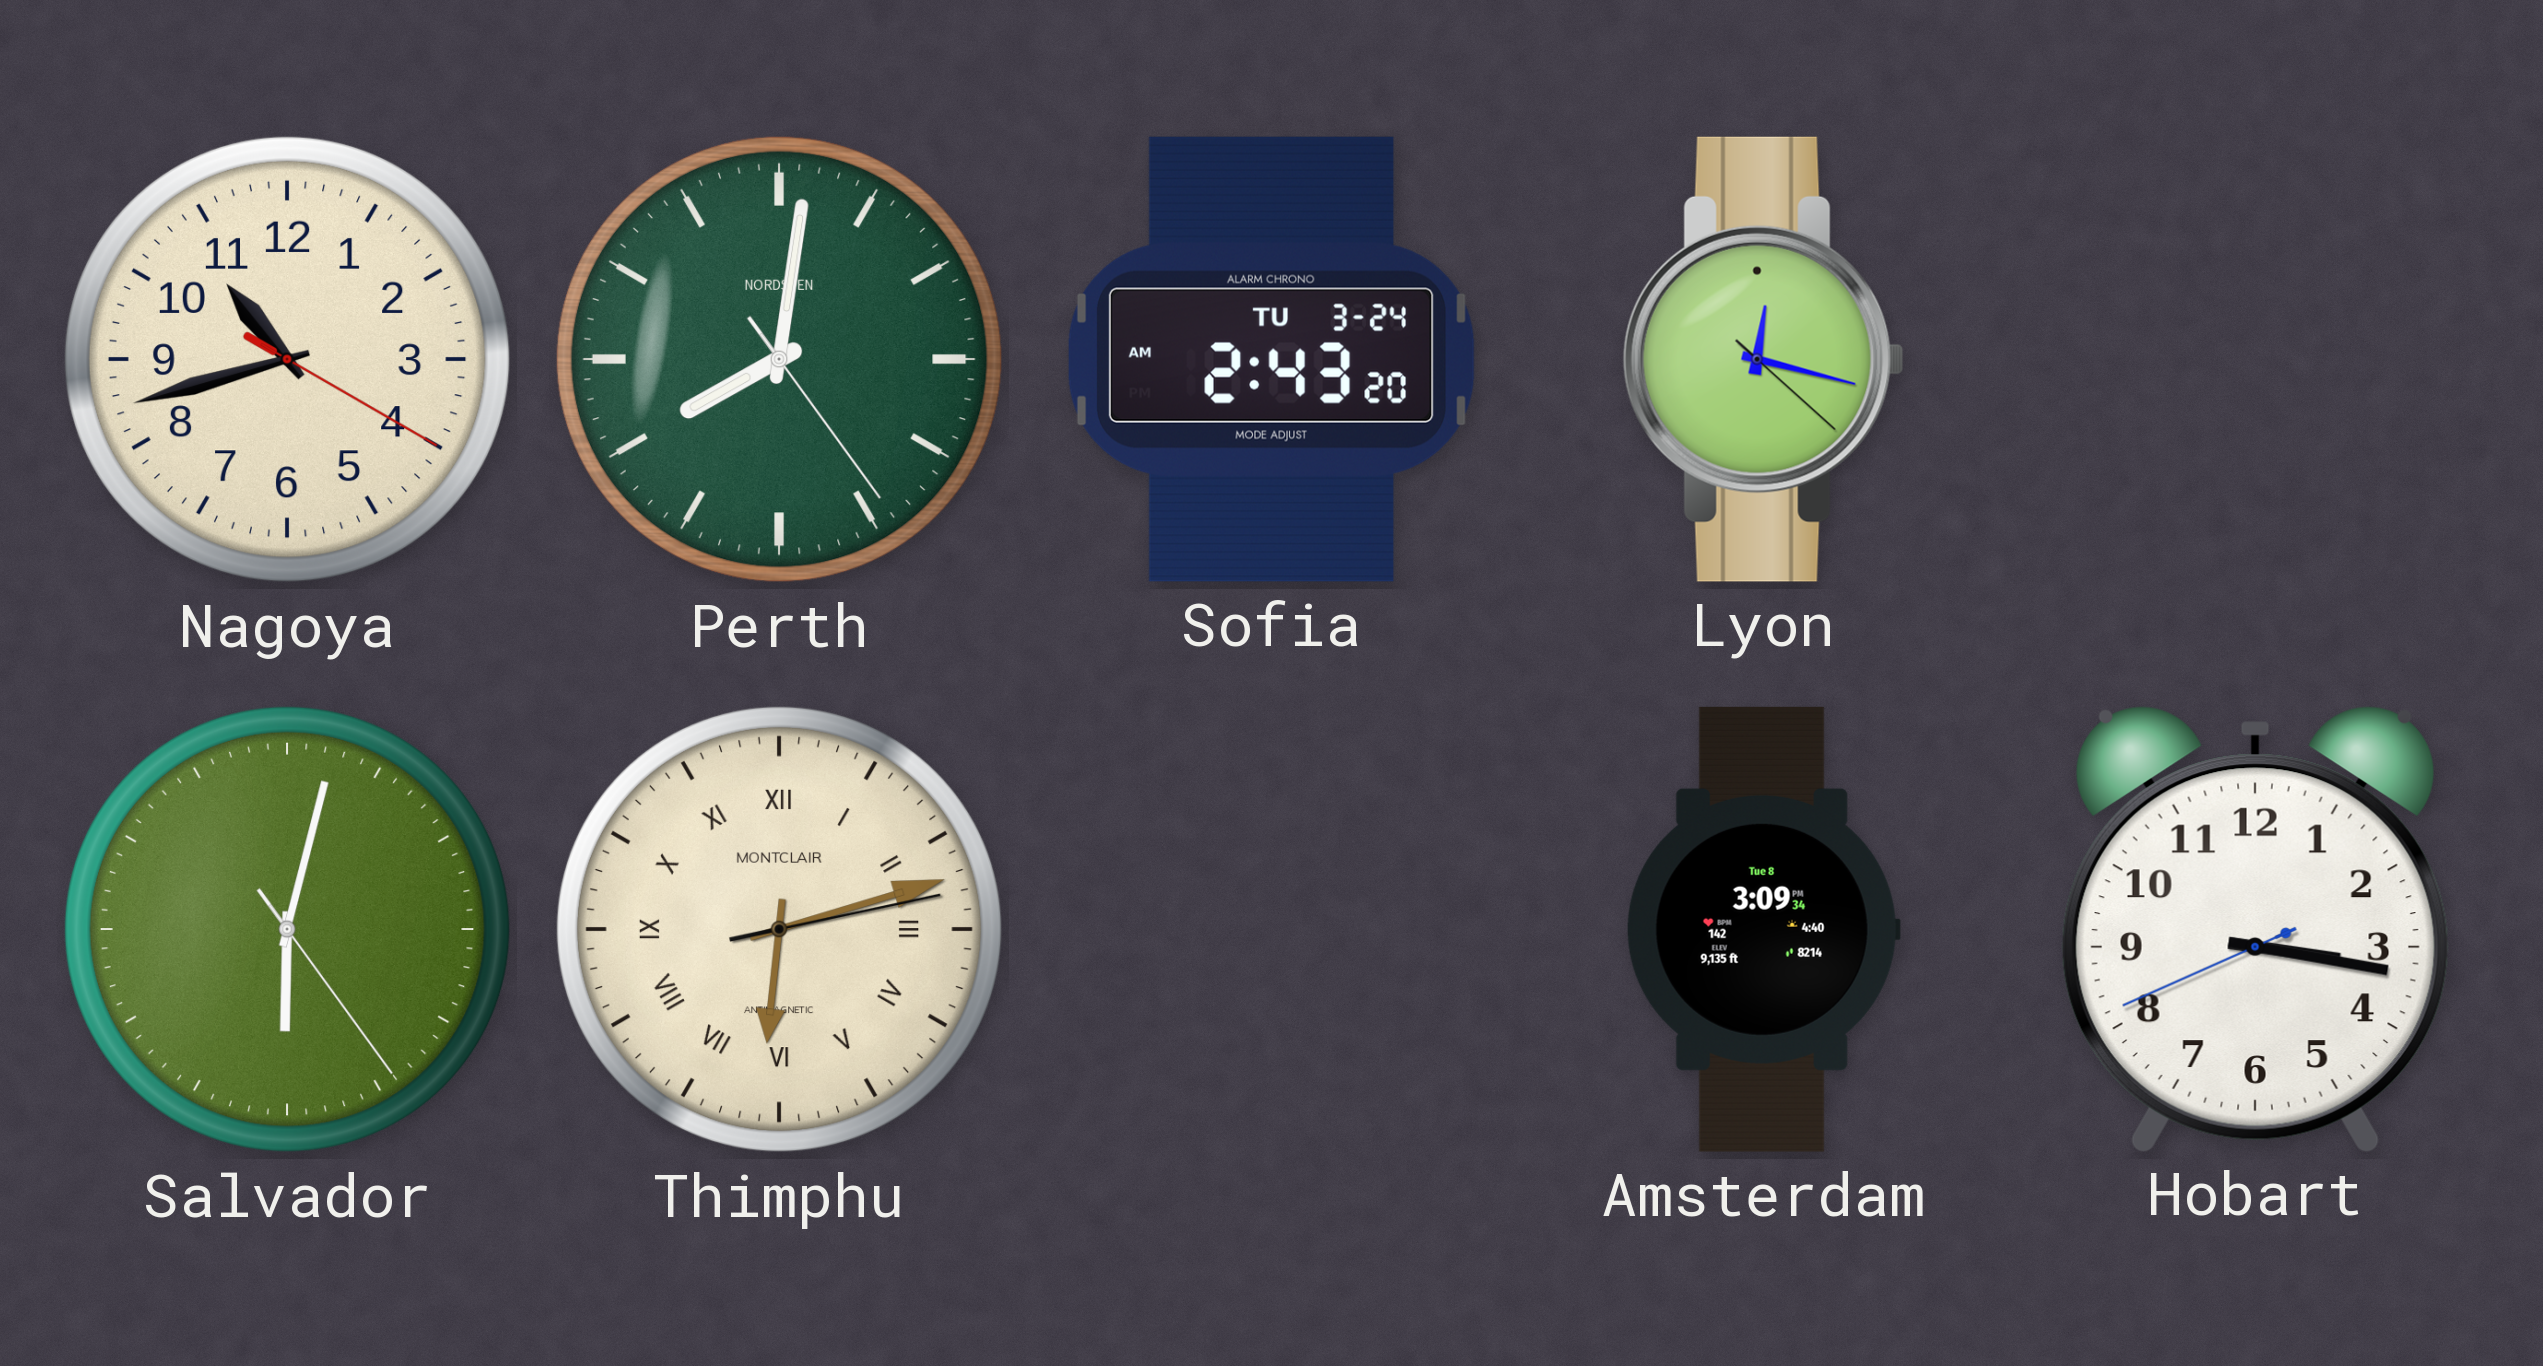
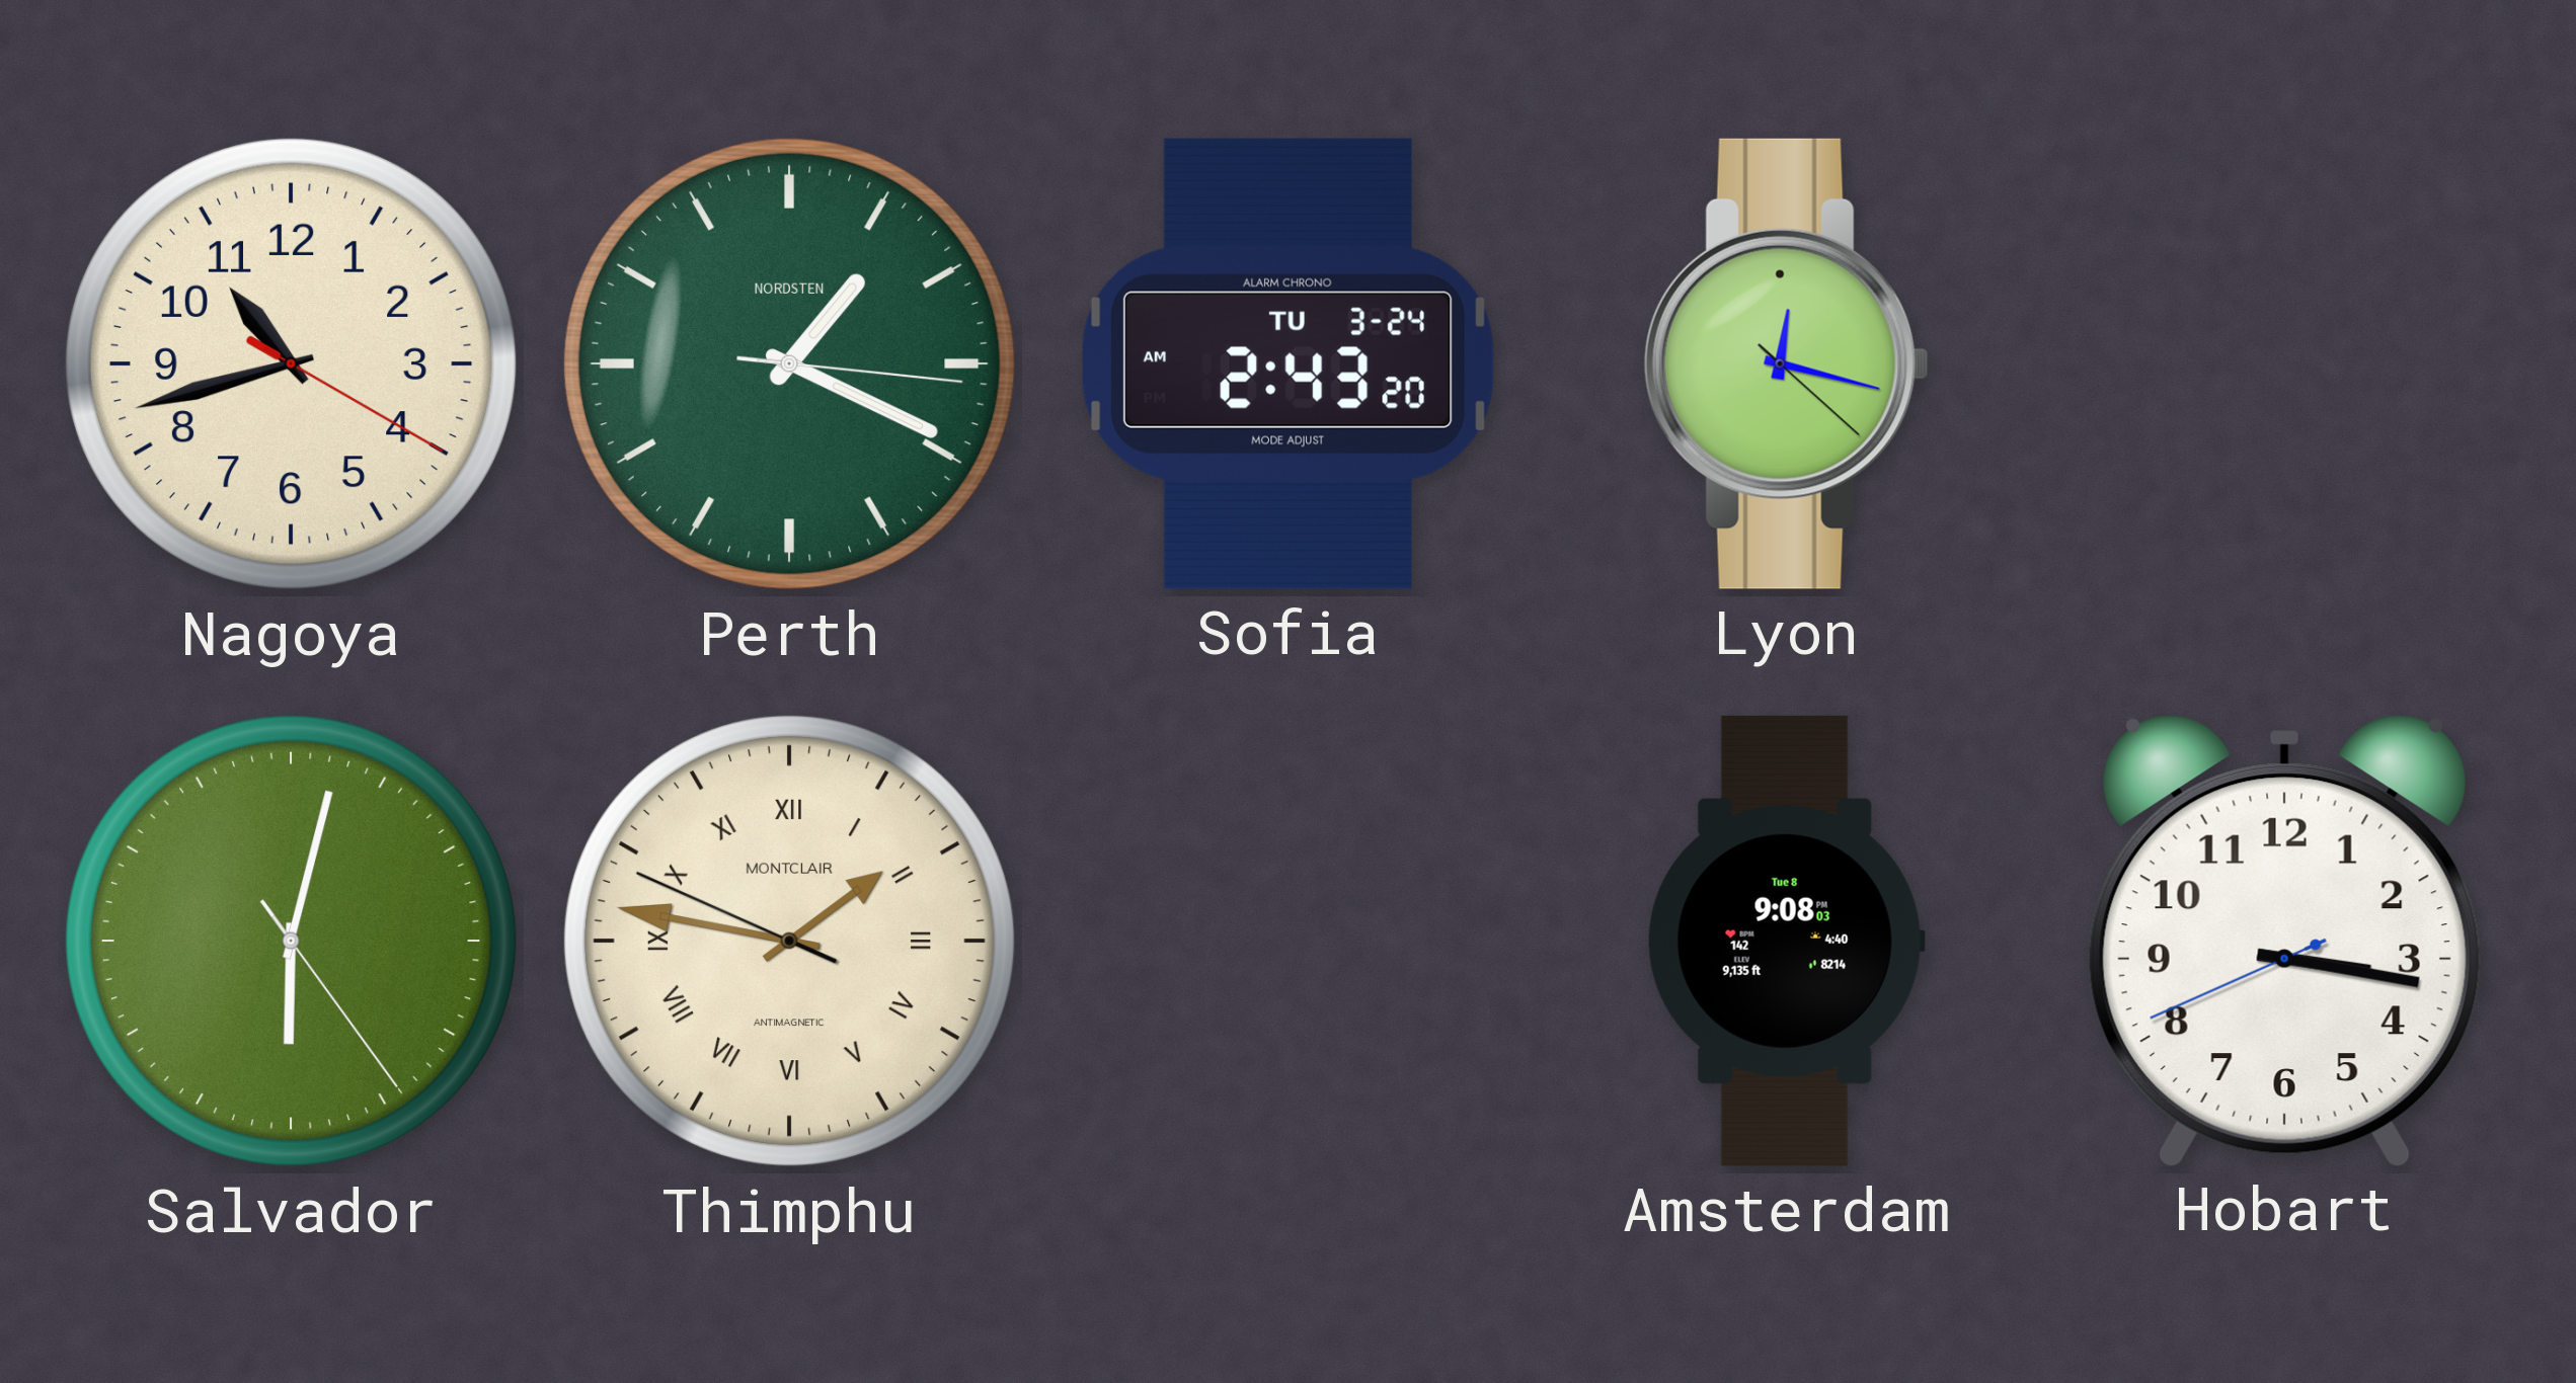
Perth: 8:01 -> 1:19
Thimphu: 6:12 -> 1:46
Amsterdam: 3:09 -> 9:08
